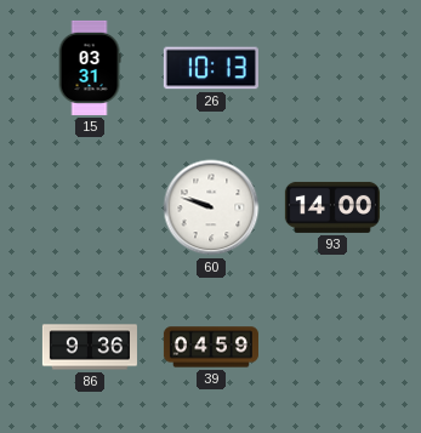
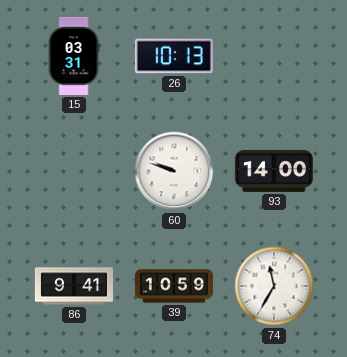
86: 9:36 -> 9:41
39: 04:59 -> 10:59
74: none -> 11:35
